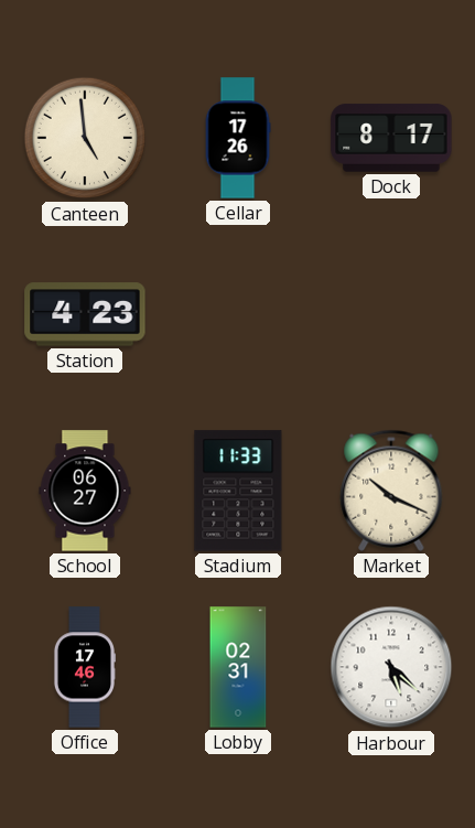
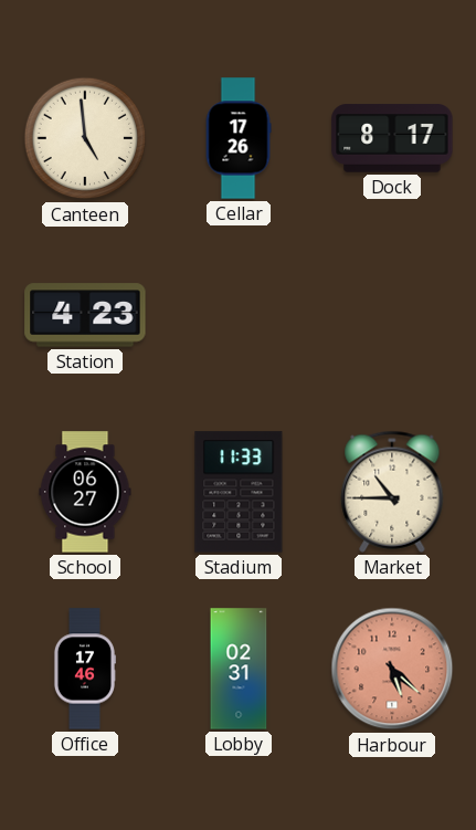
Market: 10:19 -> 10:45
Harbour dial: white -> salmon
